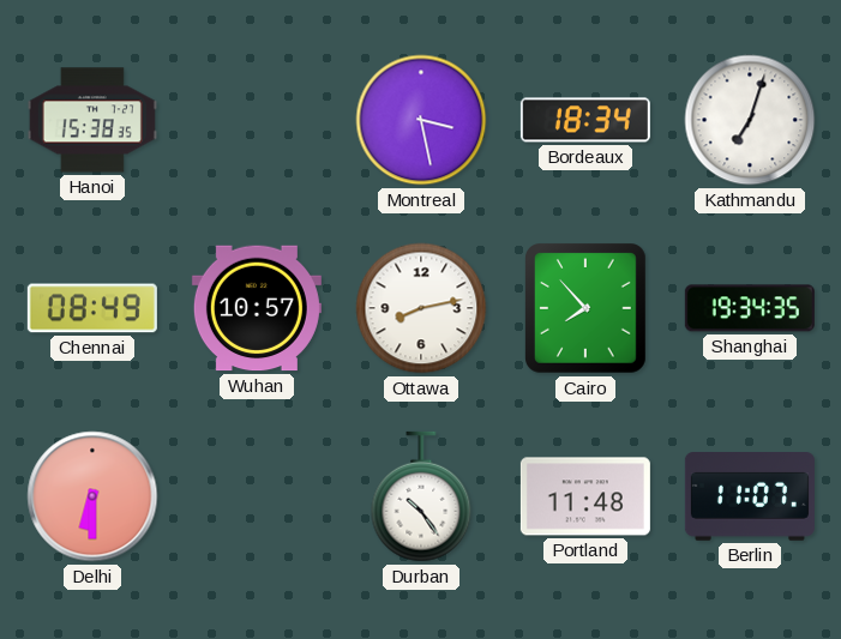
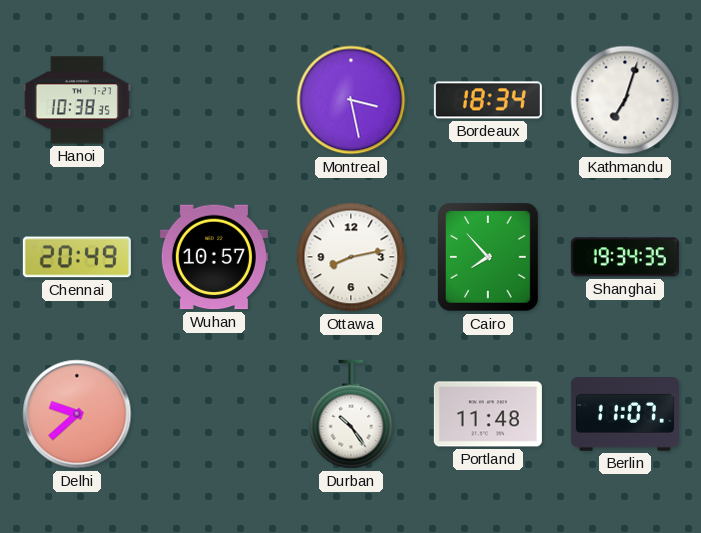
Hanoi: 15:38 -> 10:38
Chennai: 08:49 -> 20:49
Delhi: 6:30 -> 9:38
